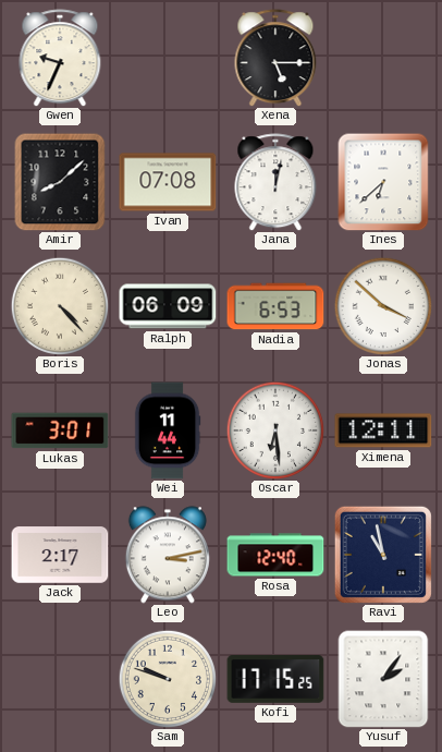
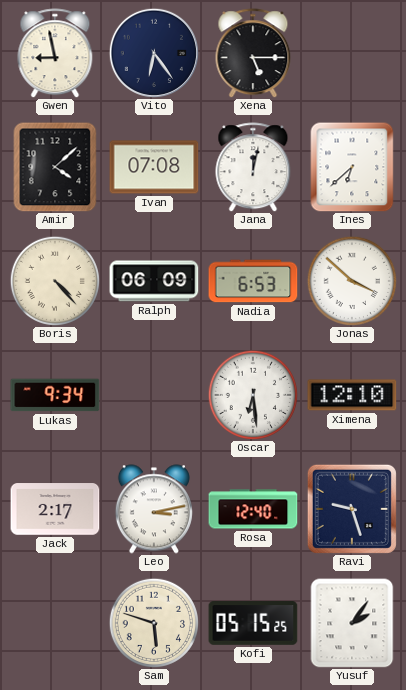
Gwen: 9:34 -> 8:58
Vito: none -> 6:24
Amir: 8:08 -> 4:08
Lukas: 3:01 -> 9:34
Wei: 11:44 -> none
Ximena: 12:11 -> 12:10
Ravi: 10:58 -> 9:27
Sam: 9:48 -> 5:48
Kofi: 17:15 -> 05:15
